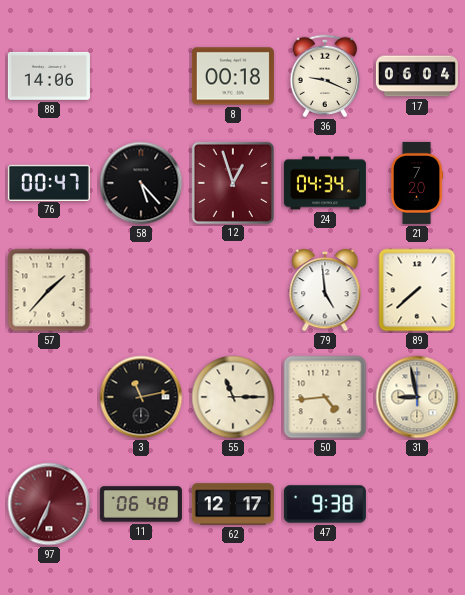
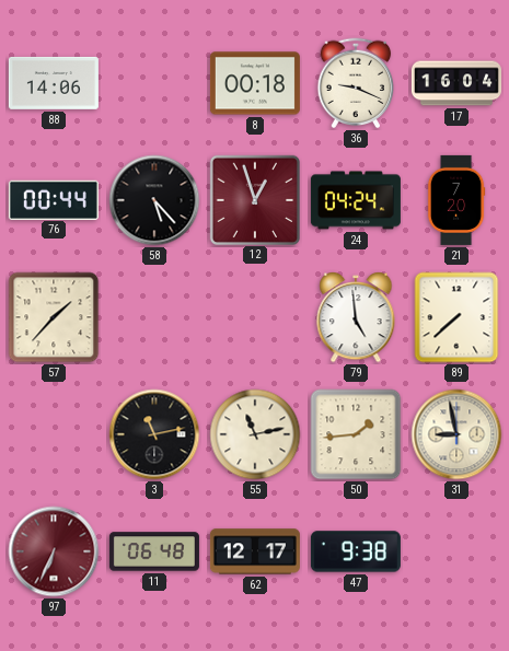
17: 06:04 -> 16:04
76: 00:47 -> 00:44
24: 04:34 -> 04:24
55: 11:15 -> 11:13
50: 4:44 -> 1:44
